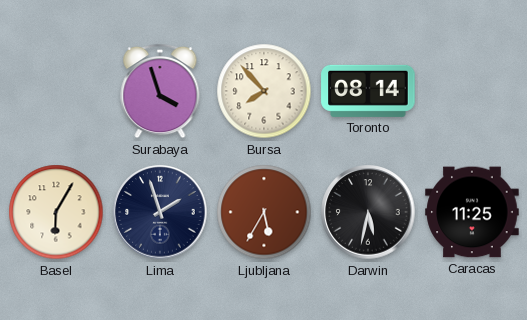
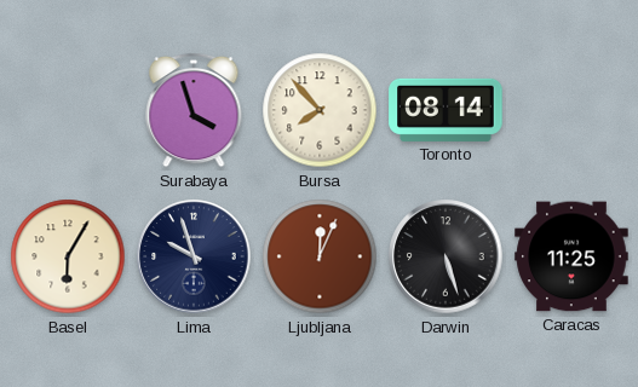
Lima: 1:57 -> 9:57
Ljubljana: 5:35 -> 12:04
Darwin: 5:32 -> 5:27
